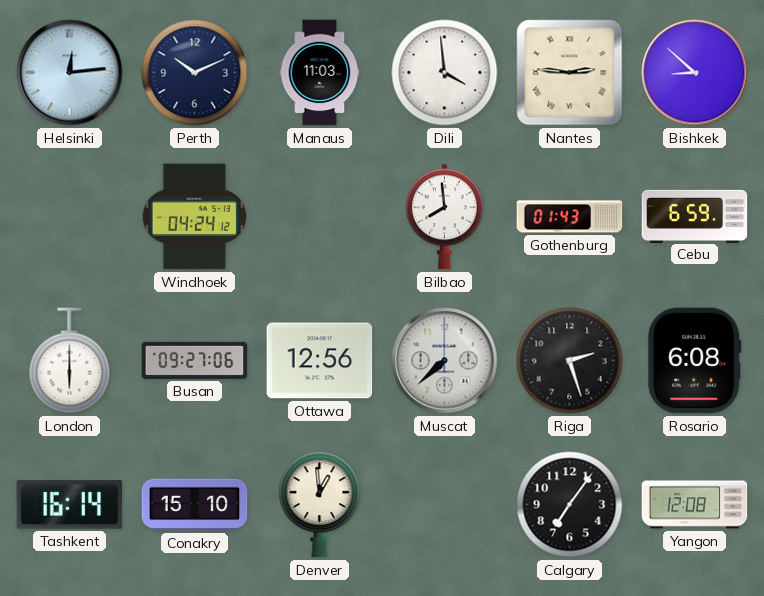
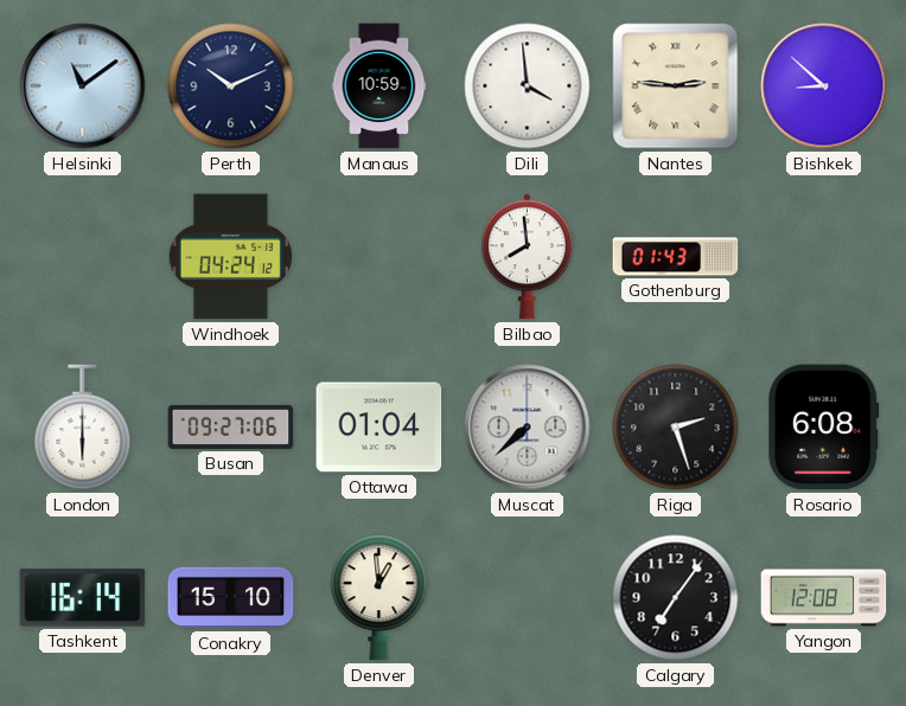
Helsinki: 12:14 -> 11:09
Manaus: 11:03 -> 10:59
Cebu: 6:59 -> none
Ottawa: 12:56 -> 01:04
